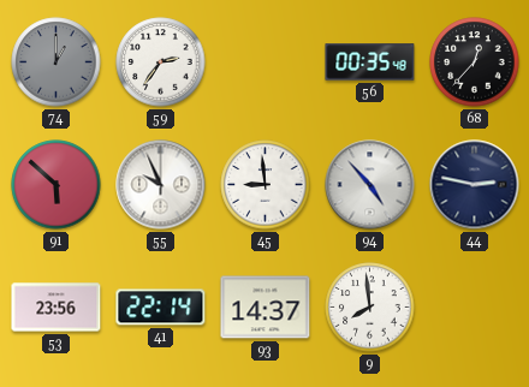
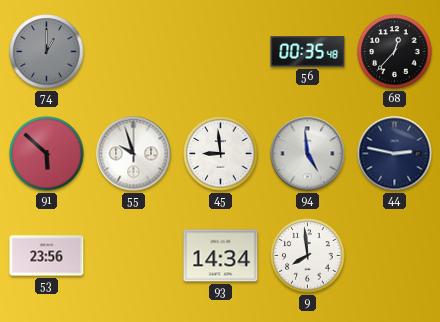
59: 2:36 -> none
55: 9:56 -> 9:57
94: 4:53 -> 4:59
41: 22:14 -> none
93: 14:37 -> 14:34
